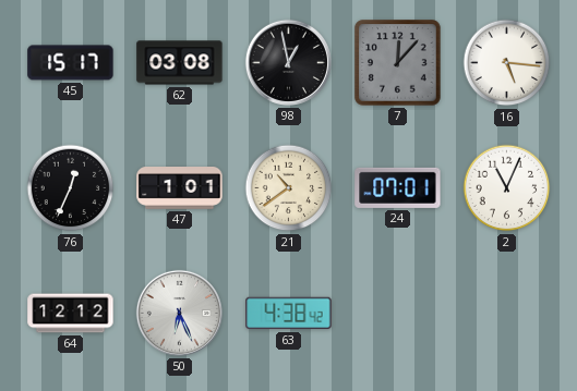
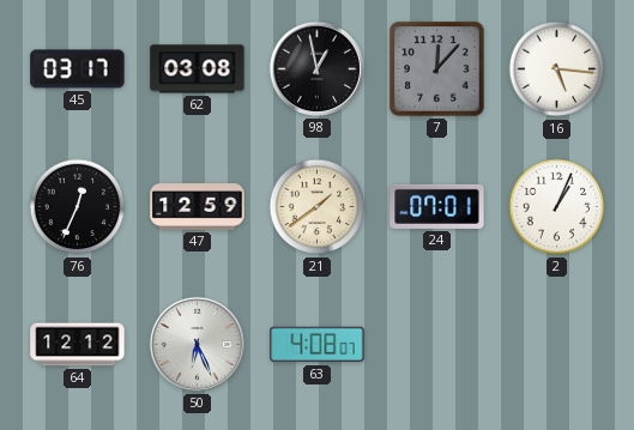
45: 15:17 -> 03:17
47: 1:01 -> 12:59
21: 10:39 -> 1:39
2: 11:04 -> 1:04
63: 4:38 -> 4:08
